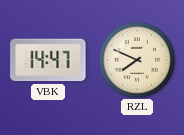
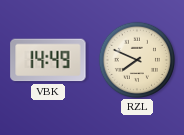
VBK: 14:47 -> 14:49
